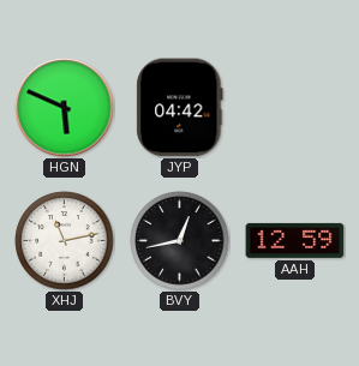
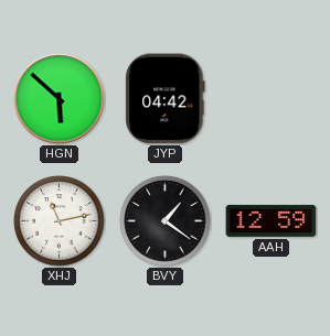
HGN: 5:49 -> 5:52
BVY: 12:43 -> 1:21
